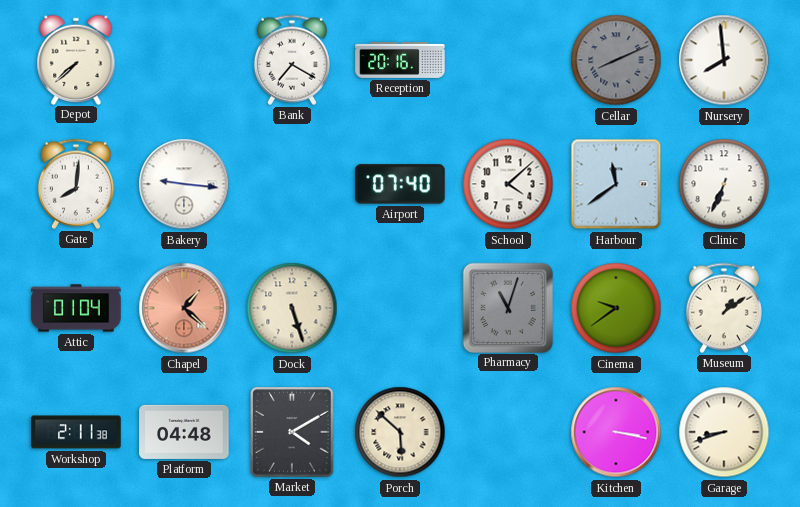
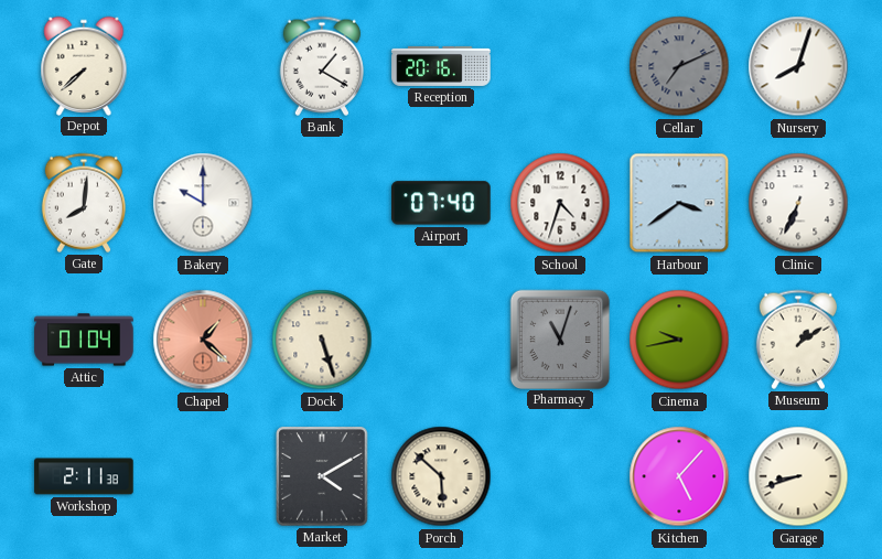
Bank: 7:20 -> 1:20
Cellar: 8:11 -> 7:11
Nursery: 7:59 -> 8:03
Bakery: 9:16 -> 10:00
School: 4:08 -> 4:33
Harbour: 11:39 -> 3:39
Cinema: 9:39 -> 9:43
Platform: 04:48 -> none
Kitchen: 3:17 -> 5:07
